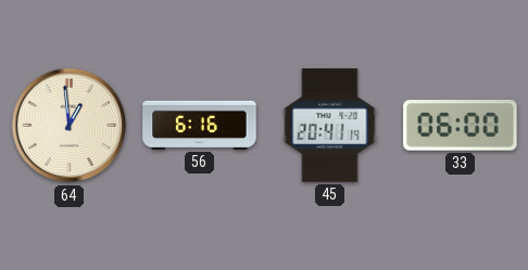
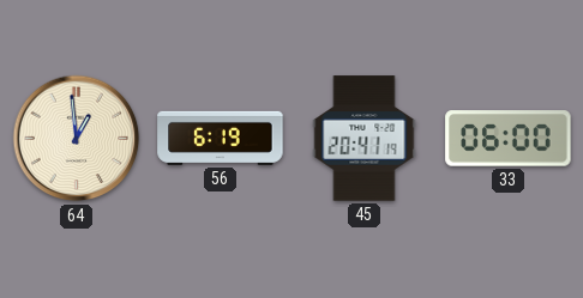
56: 6:16 -> 6:19
